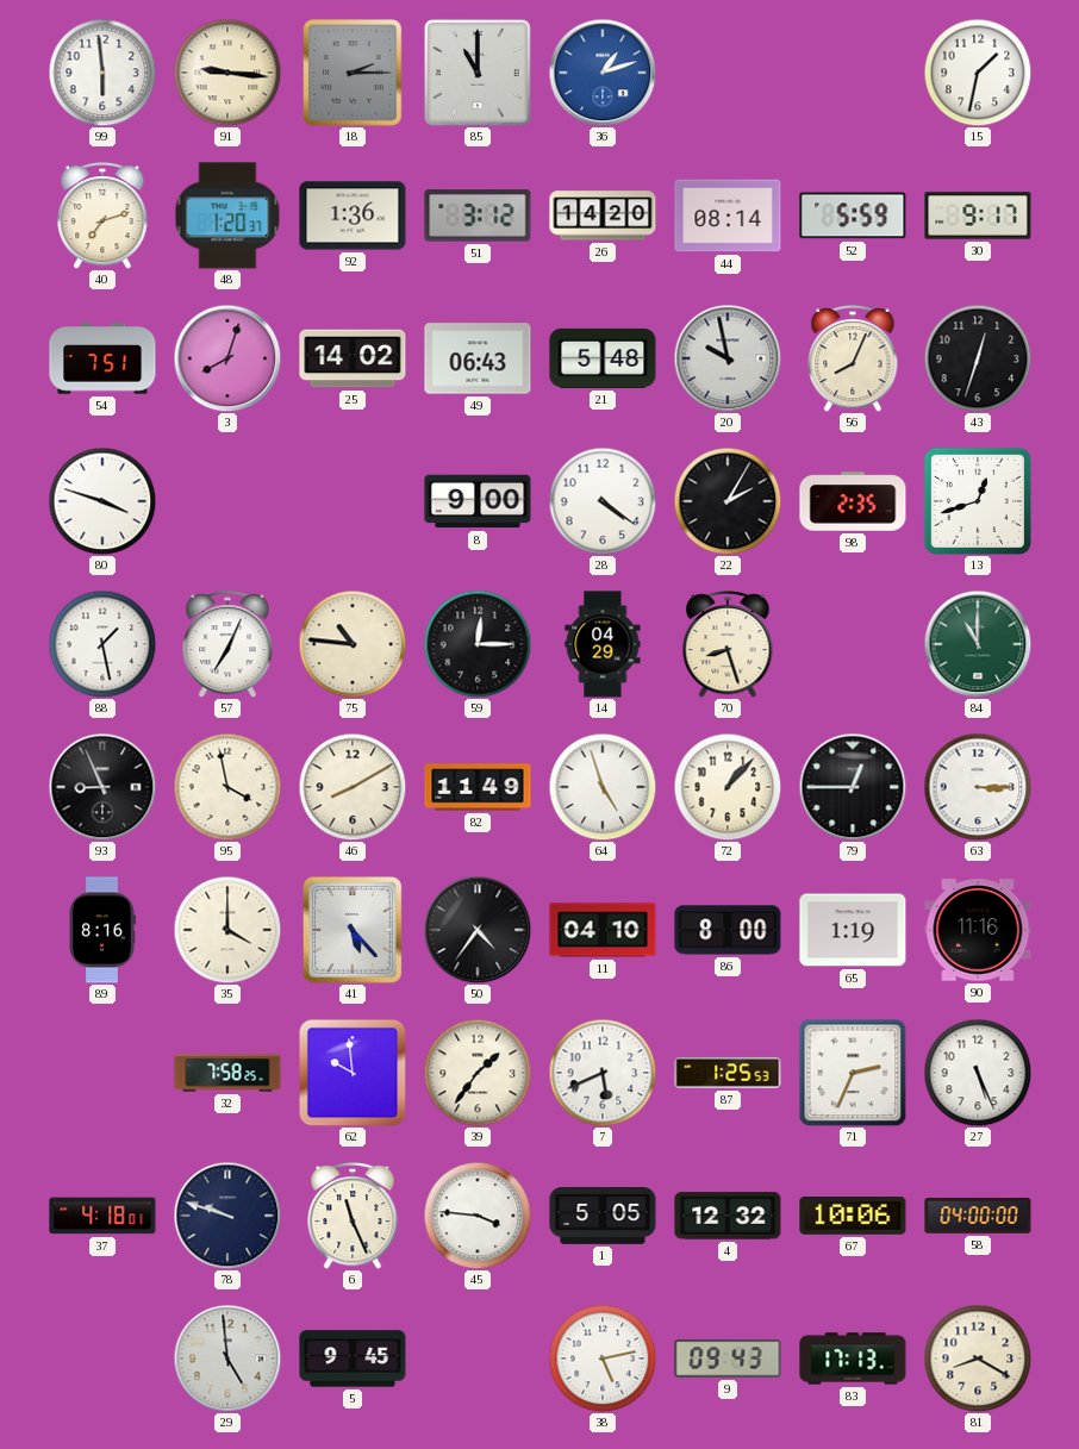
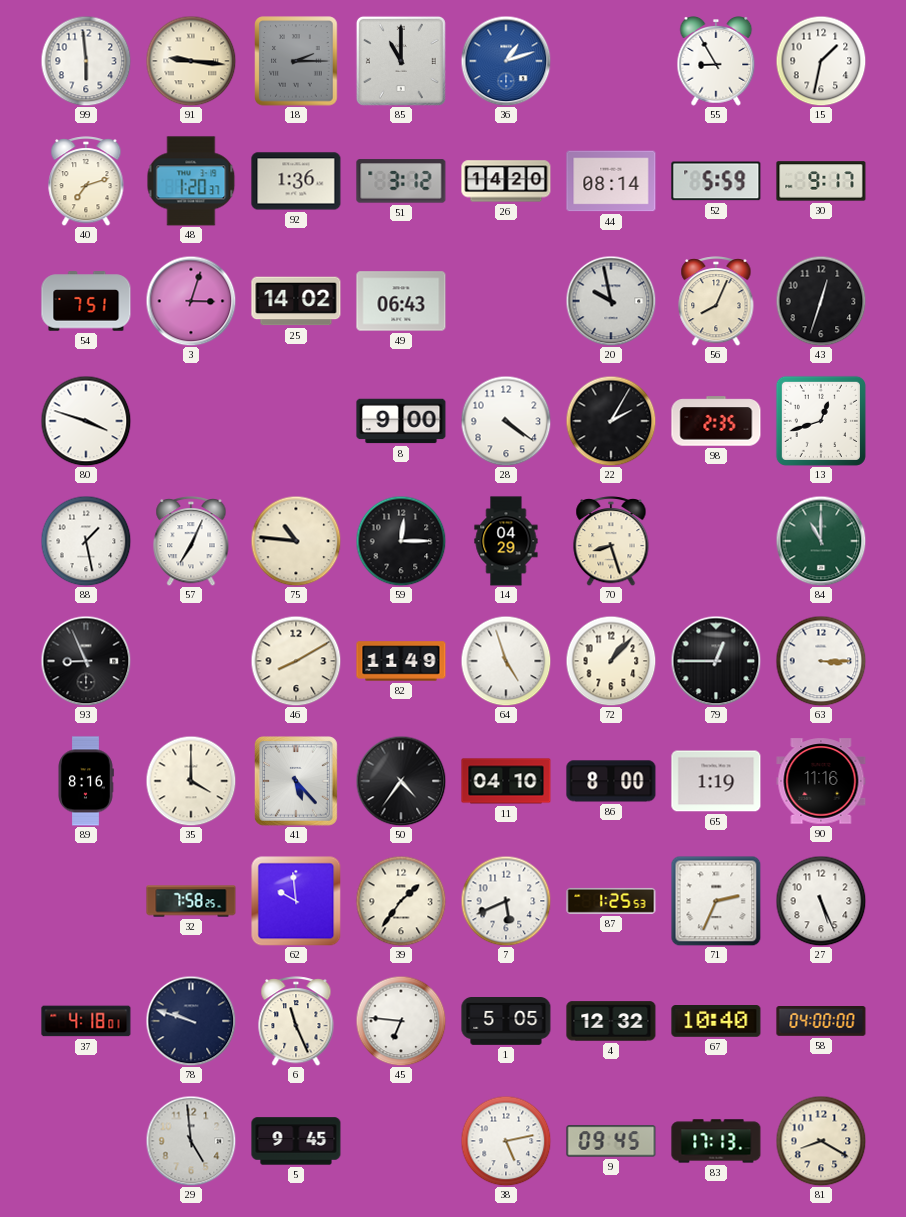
55: none -> 8:55
3: 8:03 -> 3:03
21: 5:48 -> none
95: 3:58 -> none
45: 3:46 -> 6:46
67: 10:06 -> 10:40
9: 09:43 -> 09:45
